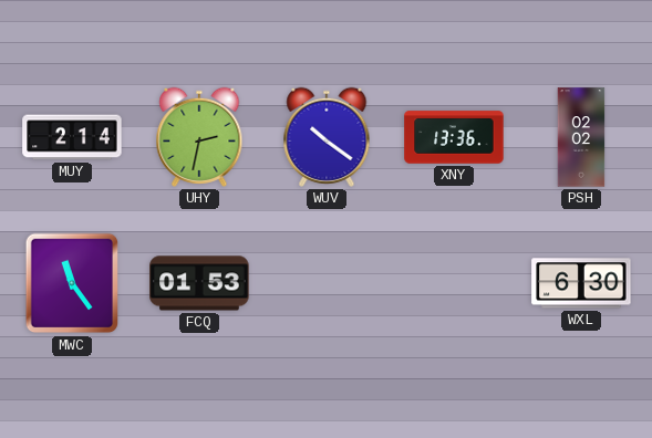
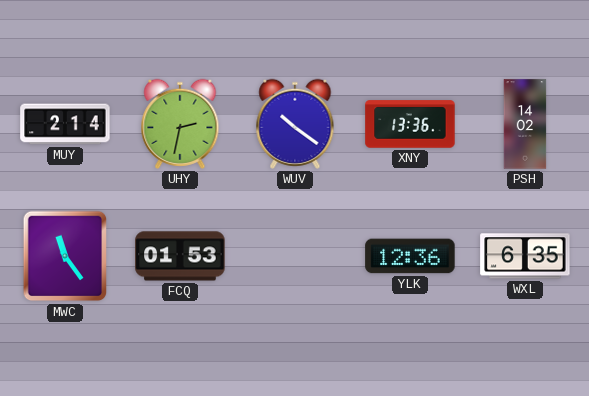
PSH: 02:02 -> 14:02
YLK: none -> 12:36
WXL: 6:30 -> 6:35
